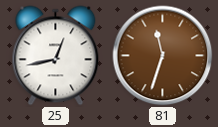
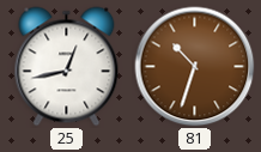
81: 11:33 -> 10:33
